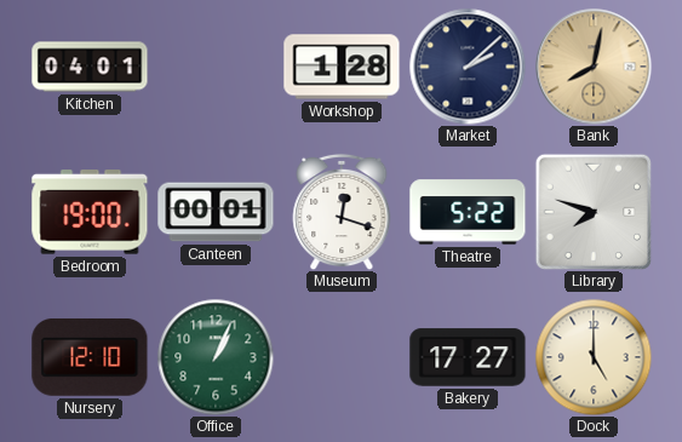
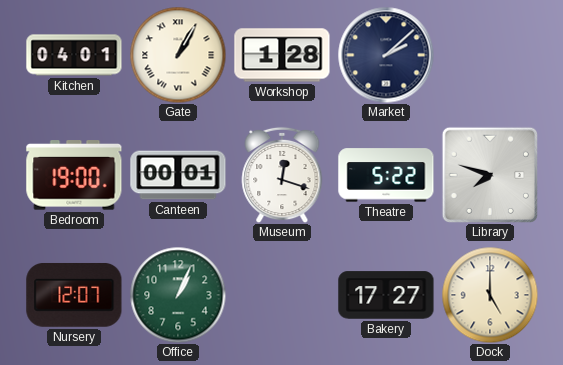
Gate: none -> 1:05
Bank: 8:02 -> none
Nursery: 12:10 -> 12:07
